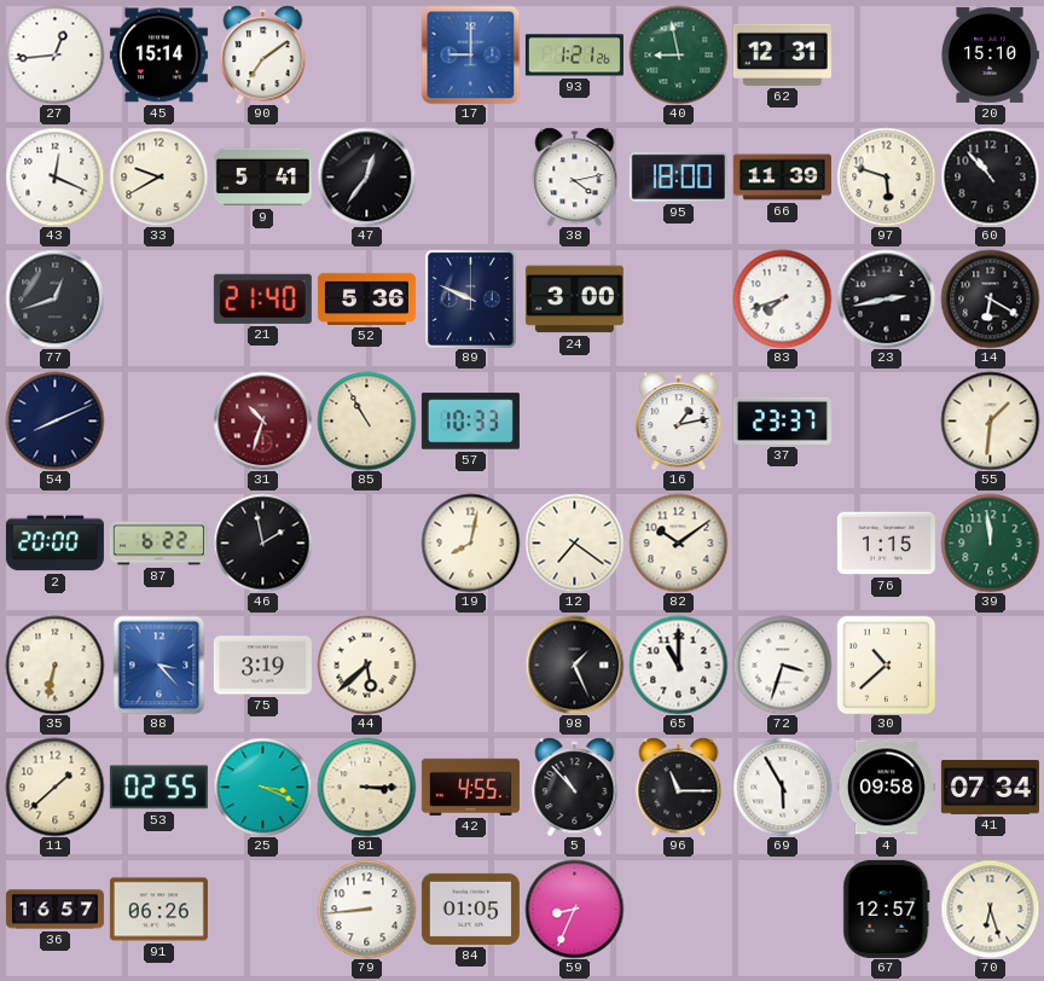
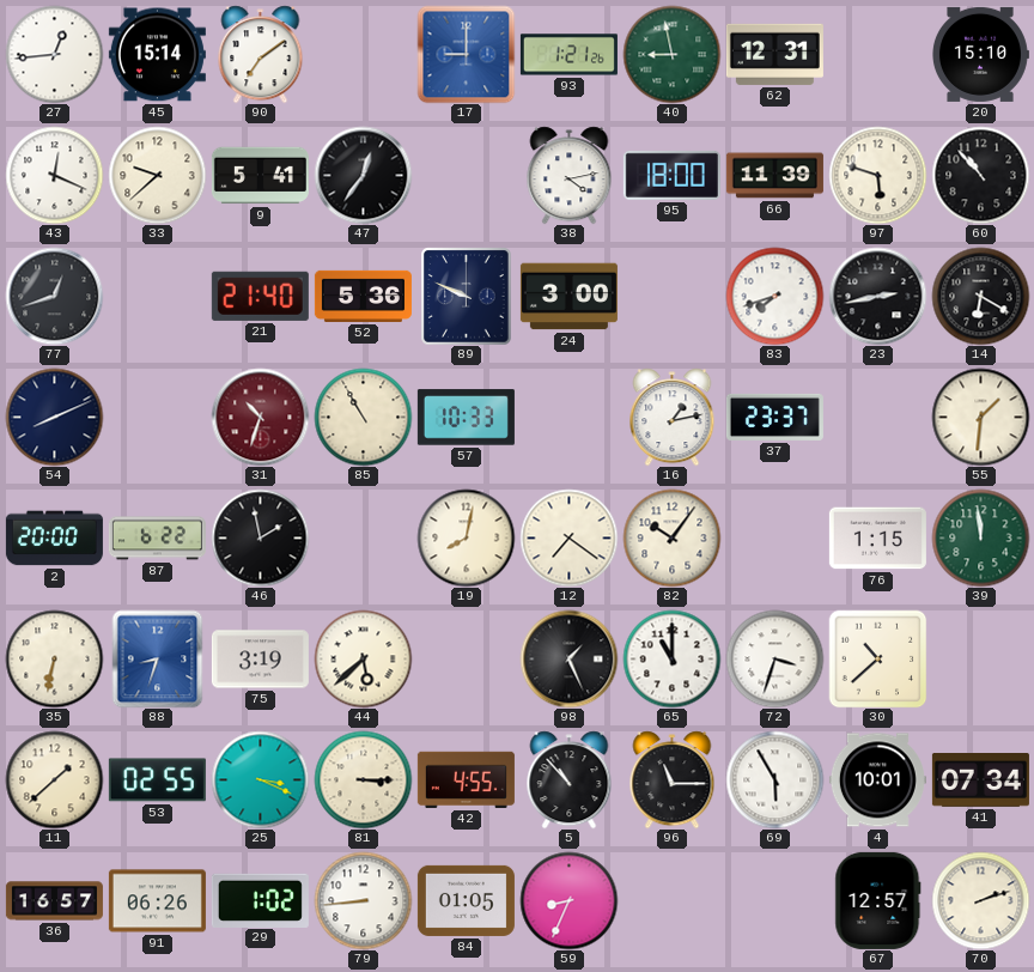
33: 9:40 -> 9:38
82: 10:09 -> 10:06
88: 3:23 -> 8:33
4: 09:58 -> 10:01
29: none -> 1:02
70: 6:27 -> 2:12
